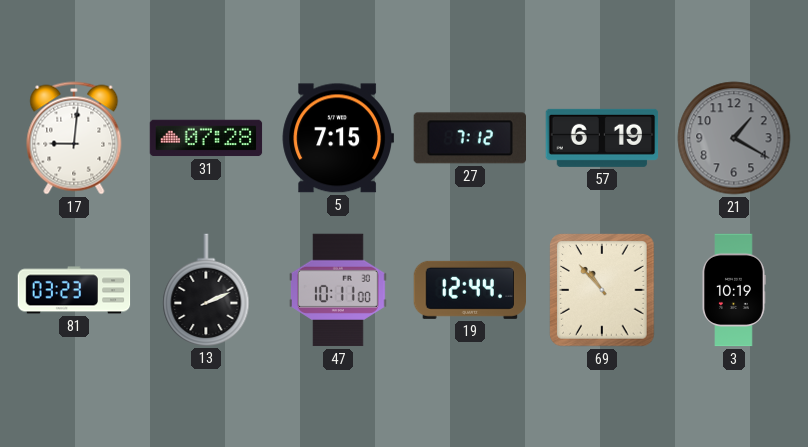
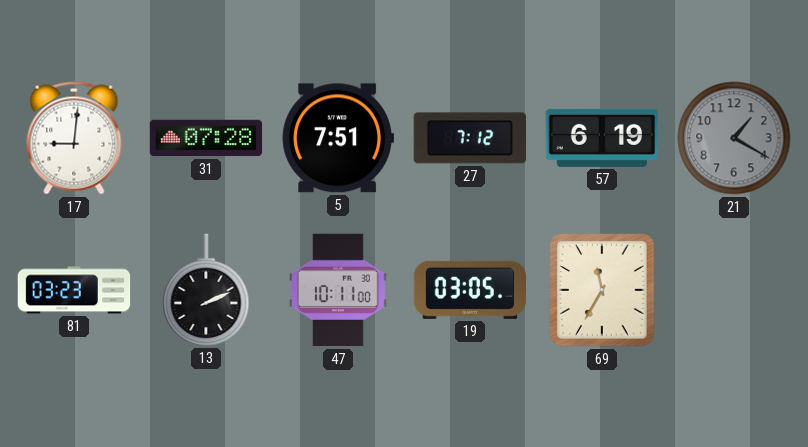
5: 7:15 -> 7:51
19: 12:44 -> 03:05
69: 10:53 -> 11:35
3: 10:19 -> none
